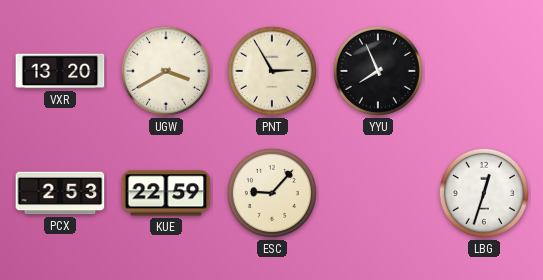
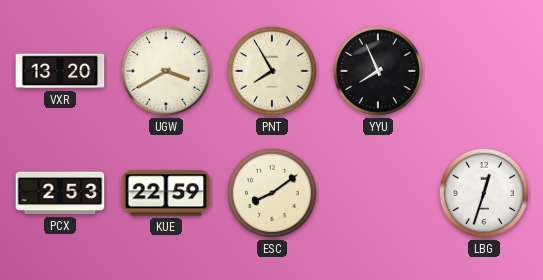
PNT: 2:55 -> 7:55
ESC: 9:07 -> 8:09
